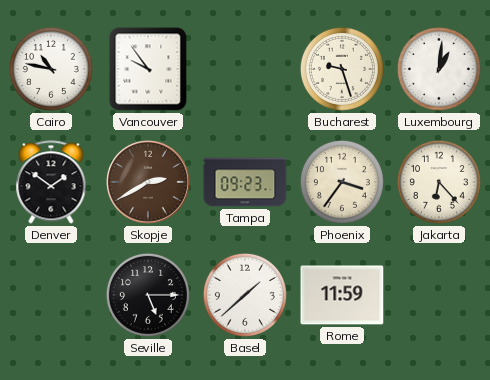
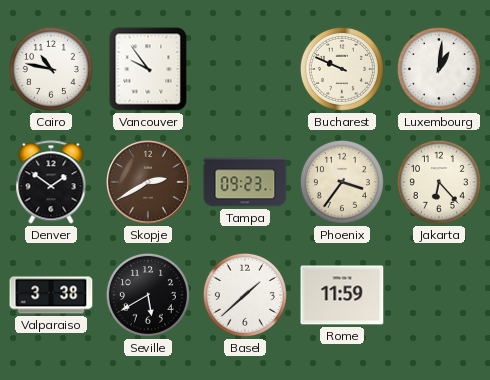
Bucharest: 9:27 -> 9:49
Valparaiso: none -> 3:38
Seville: 5:15 -> 5:40
